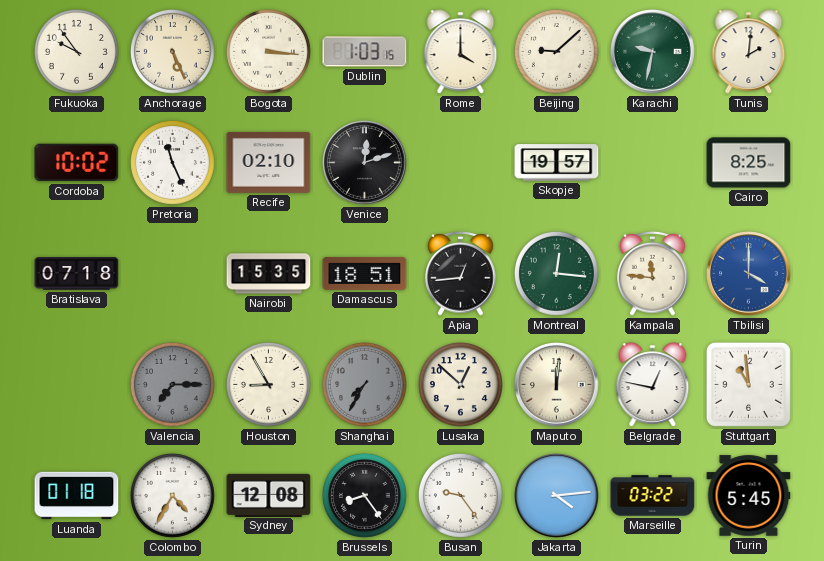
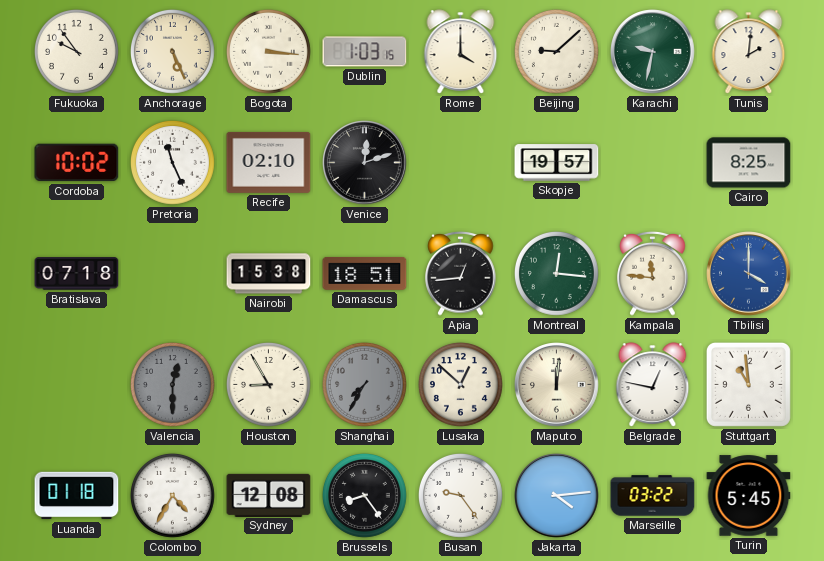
Nairobi: 15:35 -> 15:38
Valencia: 7:15 -> 12:30
